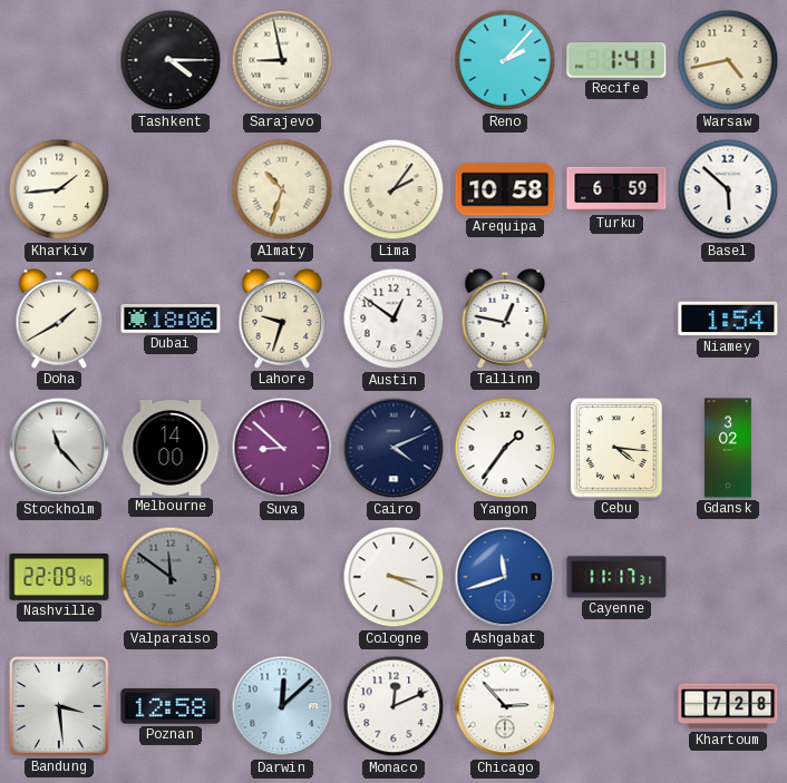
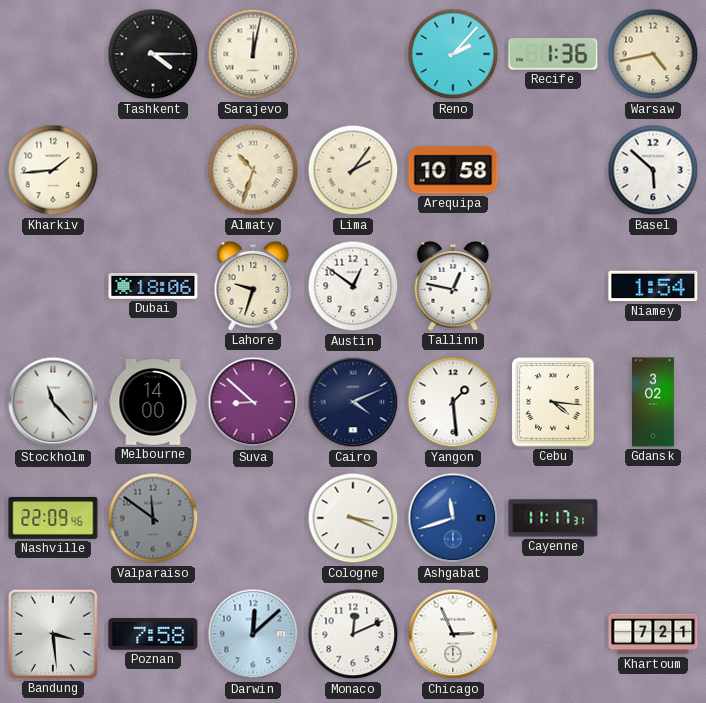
Sarajevo: 8:58 -> 12:02
Recife: 1:41 -> 1:36
Turku: 6:59 -> none
Doha: 1:40 -> none
Yangon: 1:36 -> 1:29
Poznan: 12:58 -> 7:58
Chicago: 2:53 -> 2:56
Khartoum: 7:28 -> 7:21
